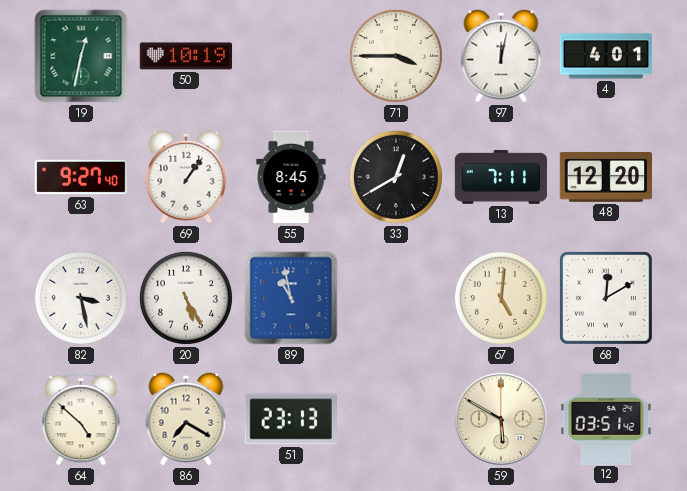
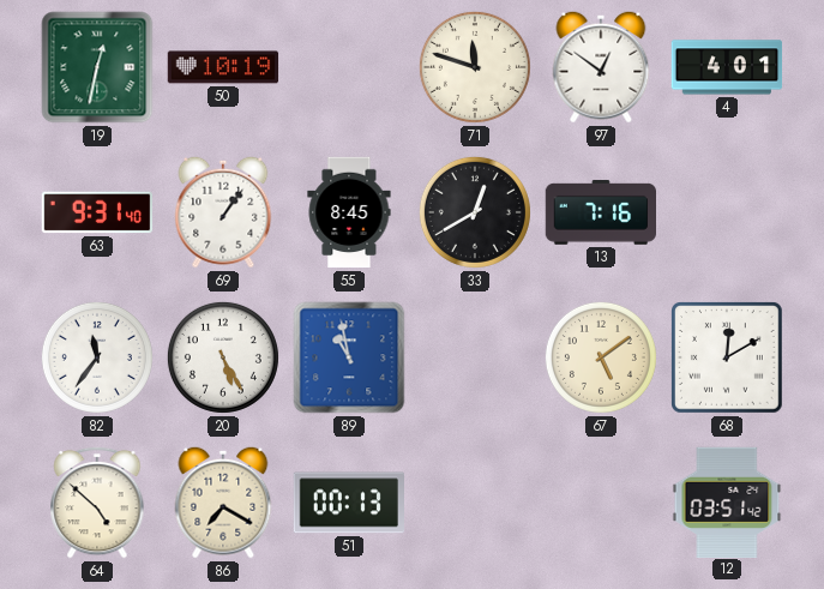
71: 3:45 -> 11:48
97: 12:02 -> 12:51
63: 9:27 -> 9:31
13: 7:11 -> 7:16
48: 12:20 -> none
82: 3:28 -> 11:36
67: 5:01 -> 5:09
51: 23:13 -> 00:13
59: 5:50 -> none
